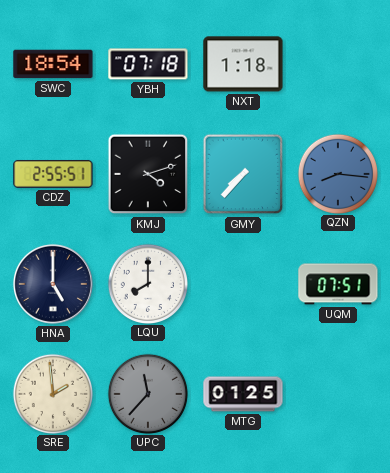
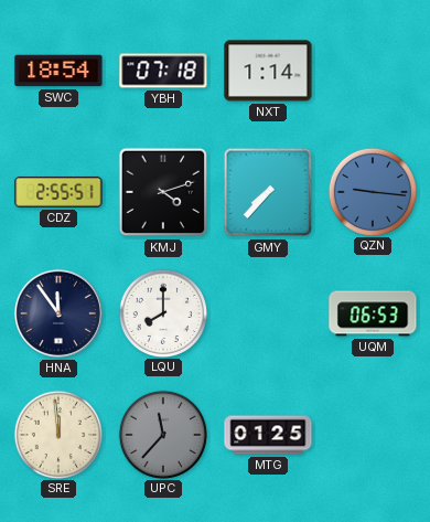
NXT: 1:18 -> 1:14
QZN: 8:16 -> 9:16
HNA: 5:00 -> 11:54
UQM: 07:51 -> 06:53
SRE: 1:59 -> 11:59
